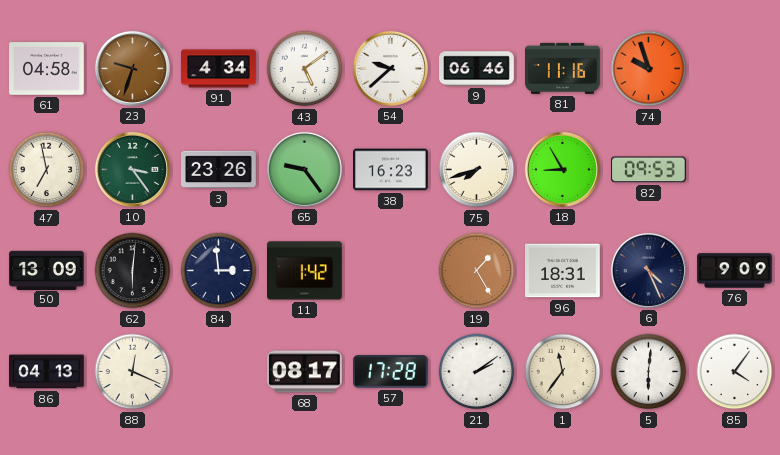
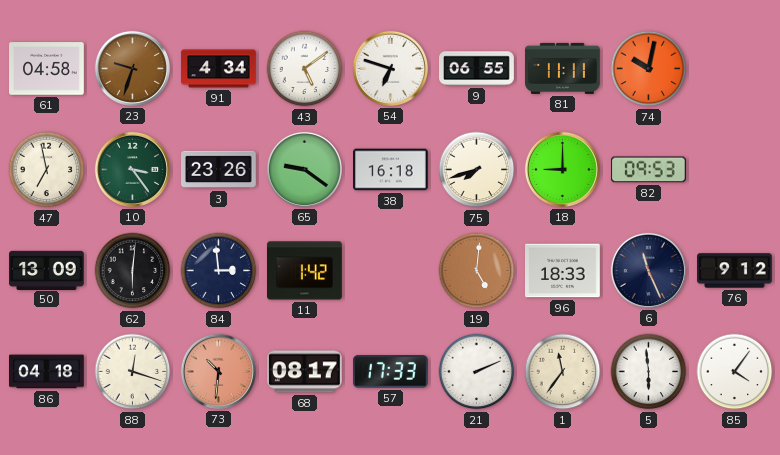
54: 9:38 -> 6:48
9: 06:46 -> 06:55
81: 11:16 -> 11:11
74: 9:57 -> 10:02
65: 9:24 -> 9:21
38: 16:23 -> 16:18
18: 8:55 -> 9:00
19: 1:25 -> 5:01
96: 18:31 -> 18:33
6: 4:26 -> 11:26
76: 9:09 -> 9:12
86: 04:13 -> 04:18
88: 12:19 -> 12:18
73: none -> 10:31
57: 17:28 -> 17:33
21: 2:09 -> 2:11
5: 6:01 -> 5:59
